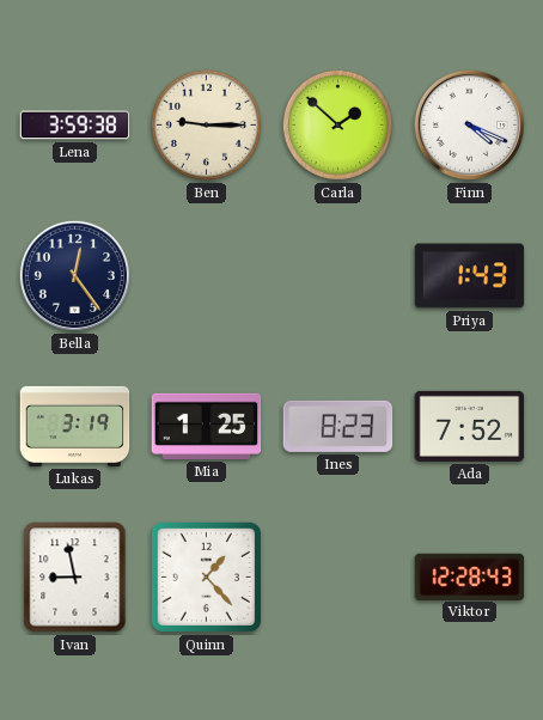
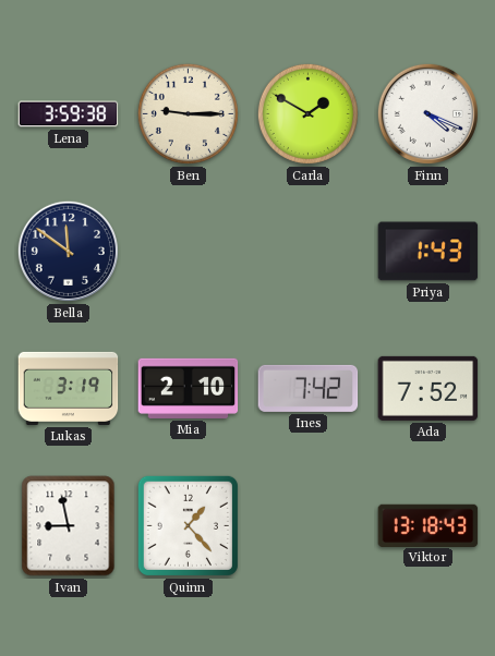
Carla: 1:52 -> 1:50
Bella: 12:24 -> 11:51
Mia: 1:25 -> 2:10
Ines: 8:23 -> 7:42
Viktor: 12:28 -> 13:18
